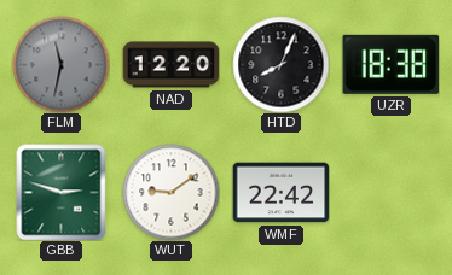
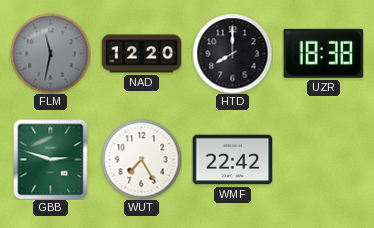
HTD: 8:04 -> 8:00
WUT: 9:09 -> 7:25
